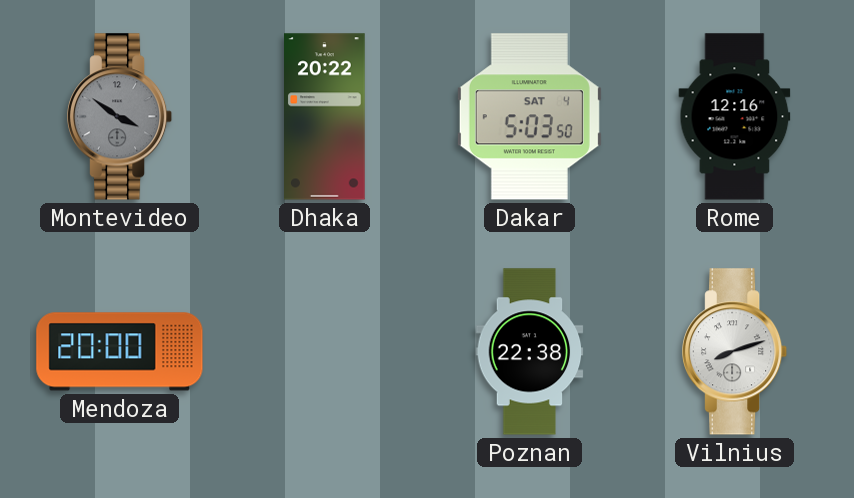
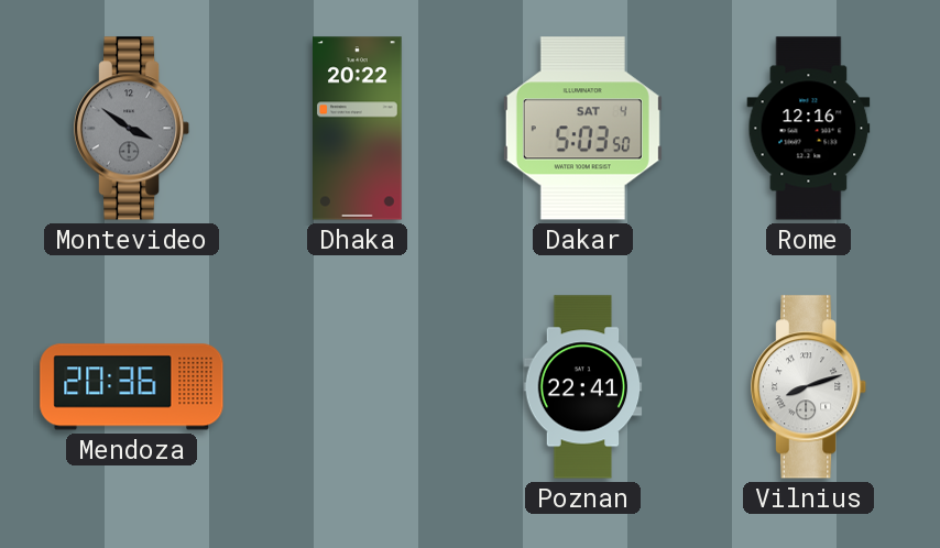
Mendoza: 20:00 -> 20:36
Poznan: 22:38 -> 22:41
